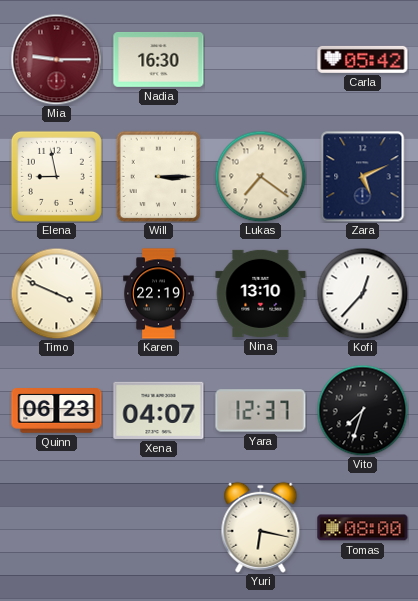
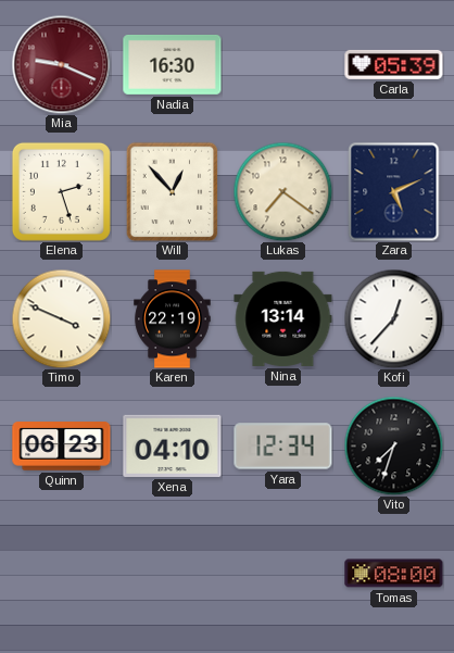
Mia: 9:15 -> 9:19
Carla: 05:42 -> 05:39
Elena: 8:58 -> 2:27
Will: 3:15 -> 12:53
Nina: 13:10 -> 13:14
Xena: 04:07 -> 04:10
Yara: 12:37 -> 12:34
Yuri: 6:17 -> none
